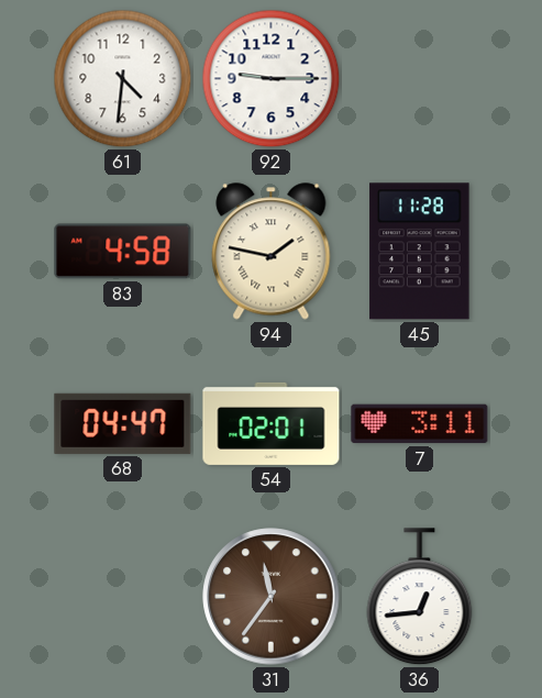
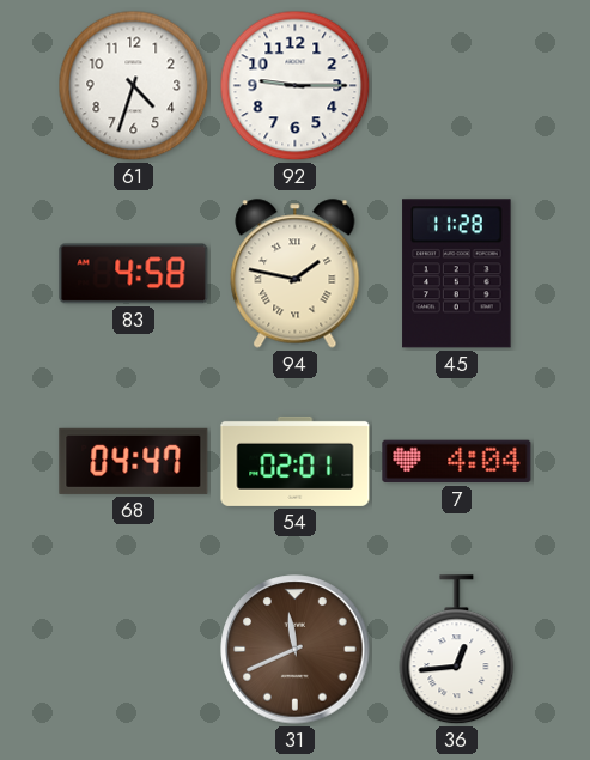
61: 4:31 -> 4:33
7: 3:11 -> 4:04
31: 11:36 -> 11:41
